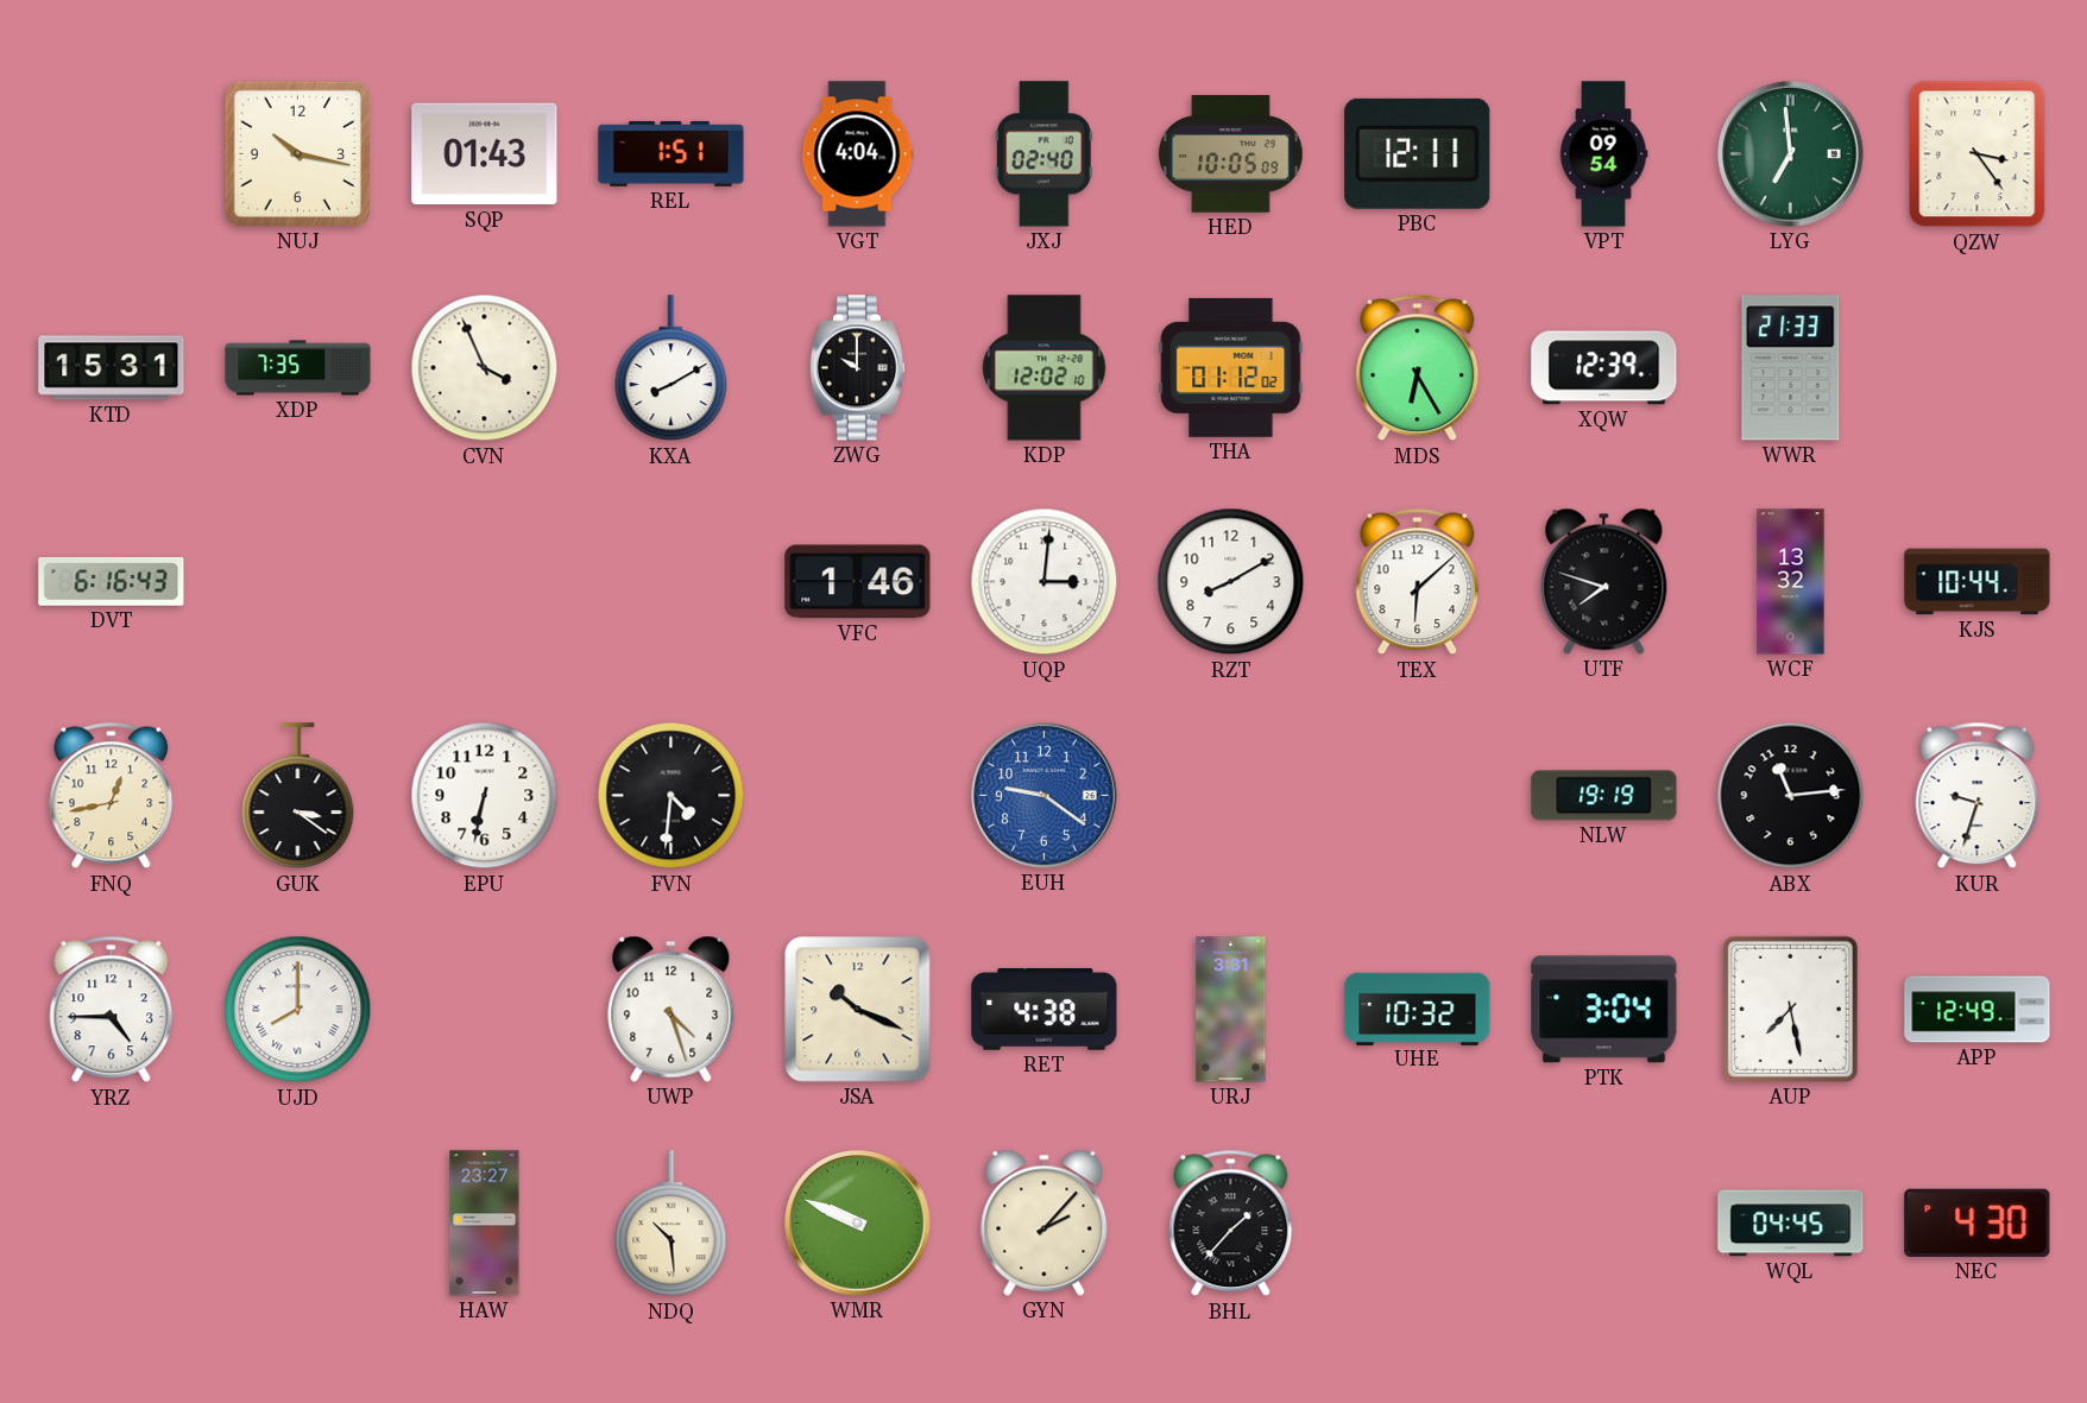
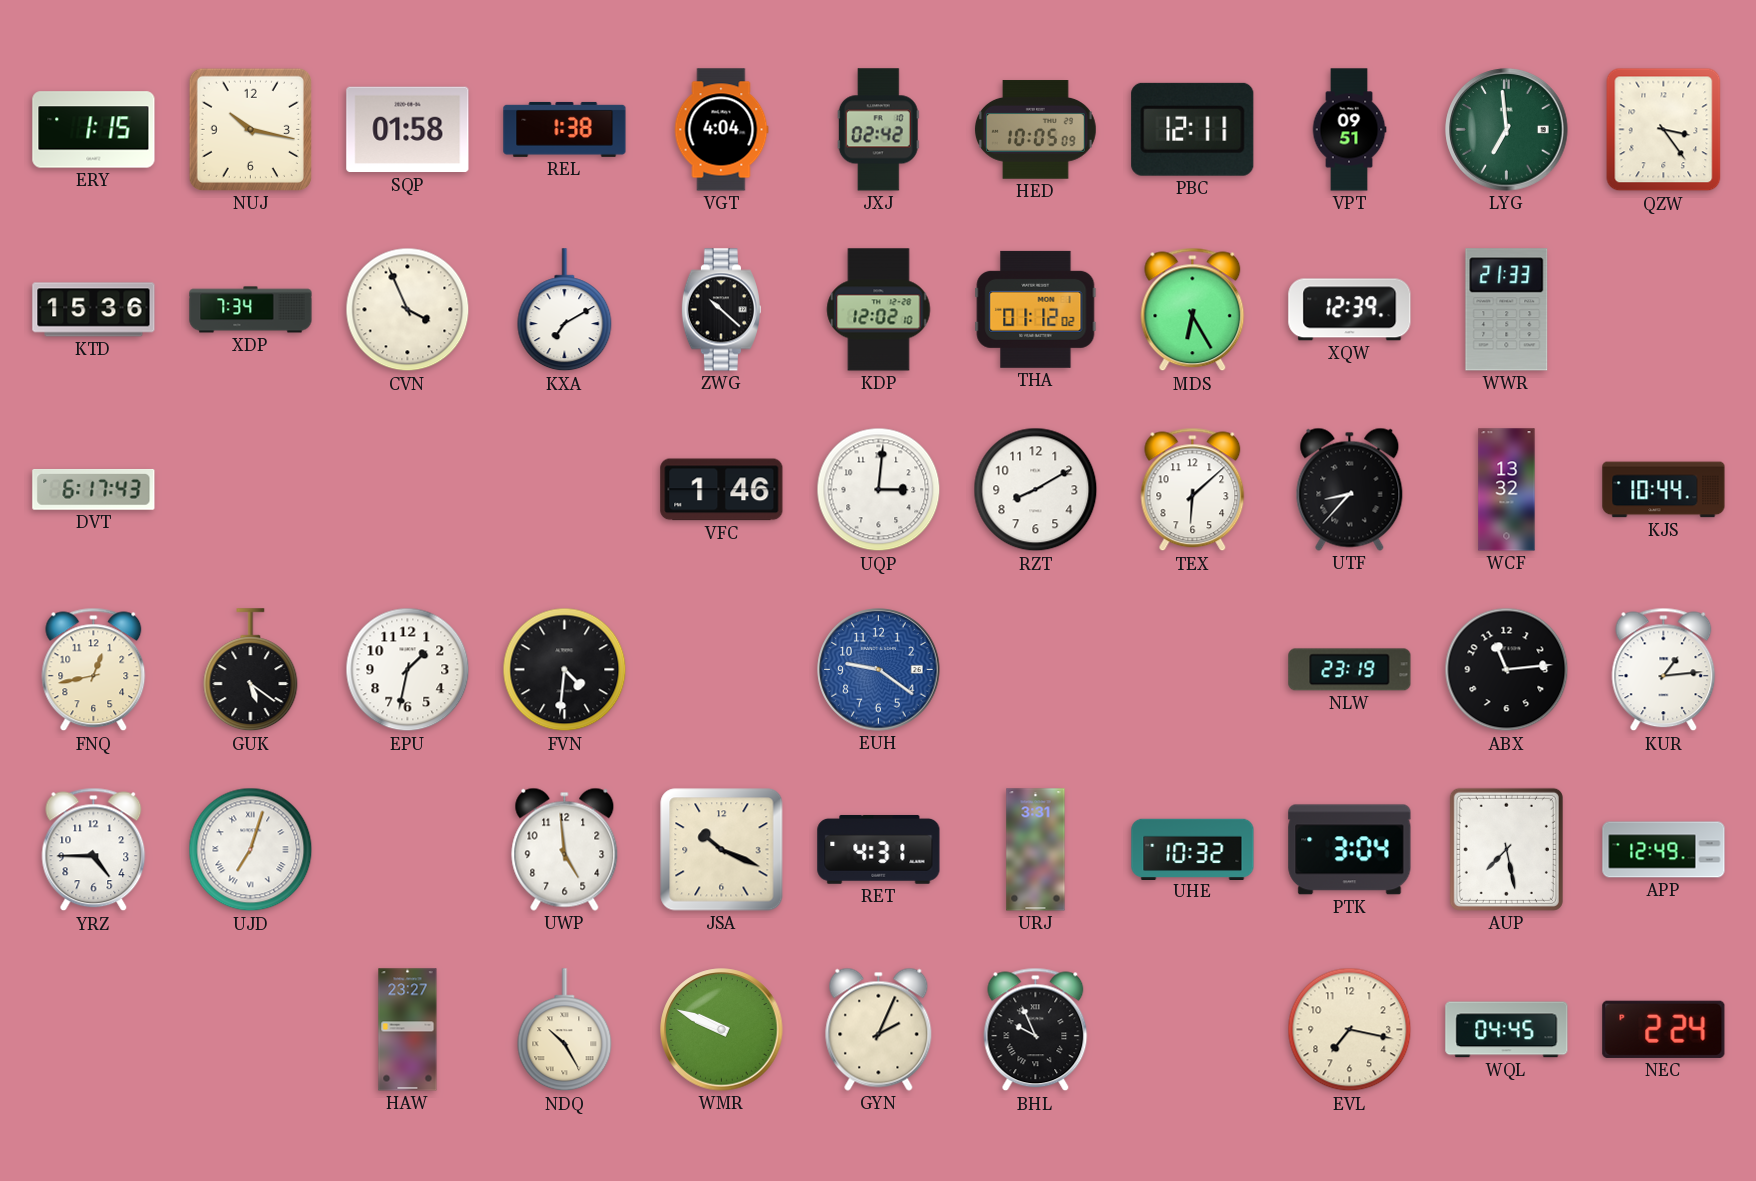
ERY: none -> 1:15
SQP: 01:43 -> 01:58
REL: 1:51 -> 1:38
JXJ: 02:40 -> 02:42
VPT: 09:54 -> 09:51
KTD: 15:31 -> 15:36
XDP: 7:35 -> 7:34
KXA: 8:10 -> 7:10
ZWG: 10:00 -> 10:22
DVT: 6:16 -> 6:17
UTF: 7:48 -> 8:37
GUK: 3:21 -> 5:21
EPU: 6:32 -> 1:32
NLW: 19:19 -> 23:19
KUR: 9:33 -> 1:14
UJD: 8:00 -> 7:03
UWP: 4:27 -> 4:59
RET: 4:38 -> 4:31
NDQ: 10:29 -> 10:25
GYN: 2:07 -> 2:04
BHL: 1:37 -> 9:56
EVL: none -> 7:17
NEC: 4:30 -> 2:24
